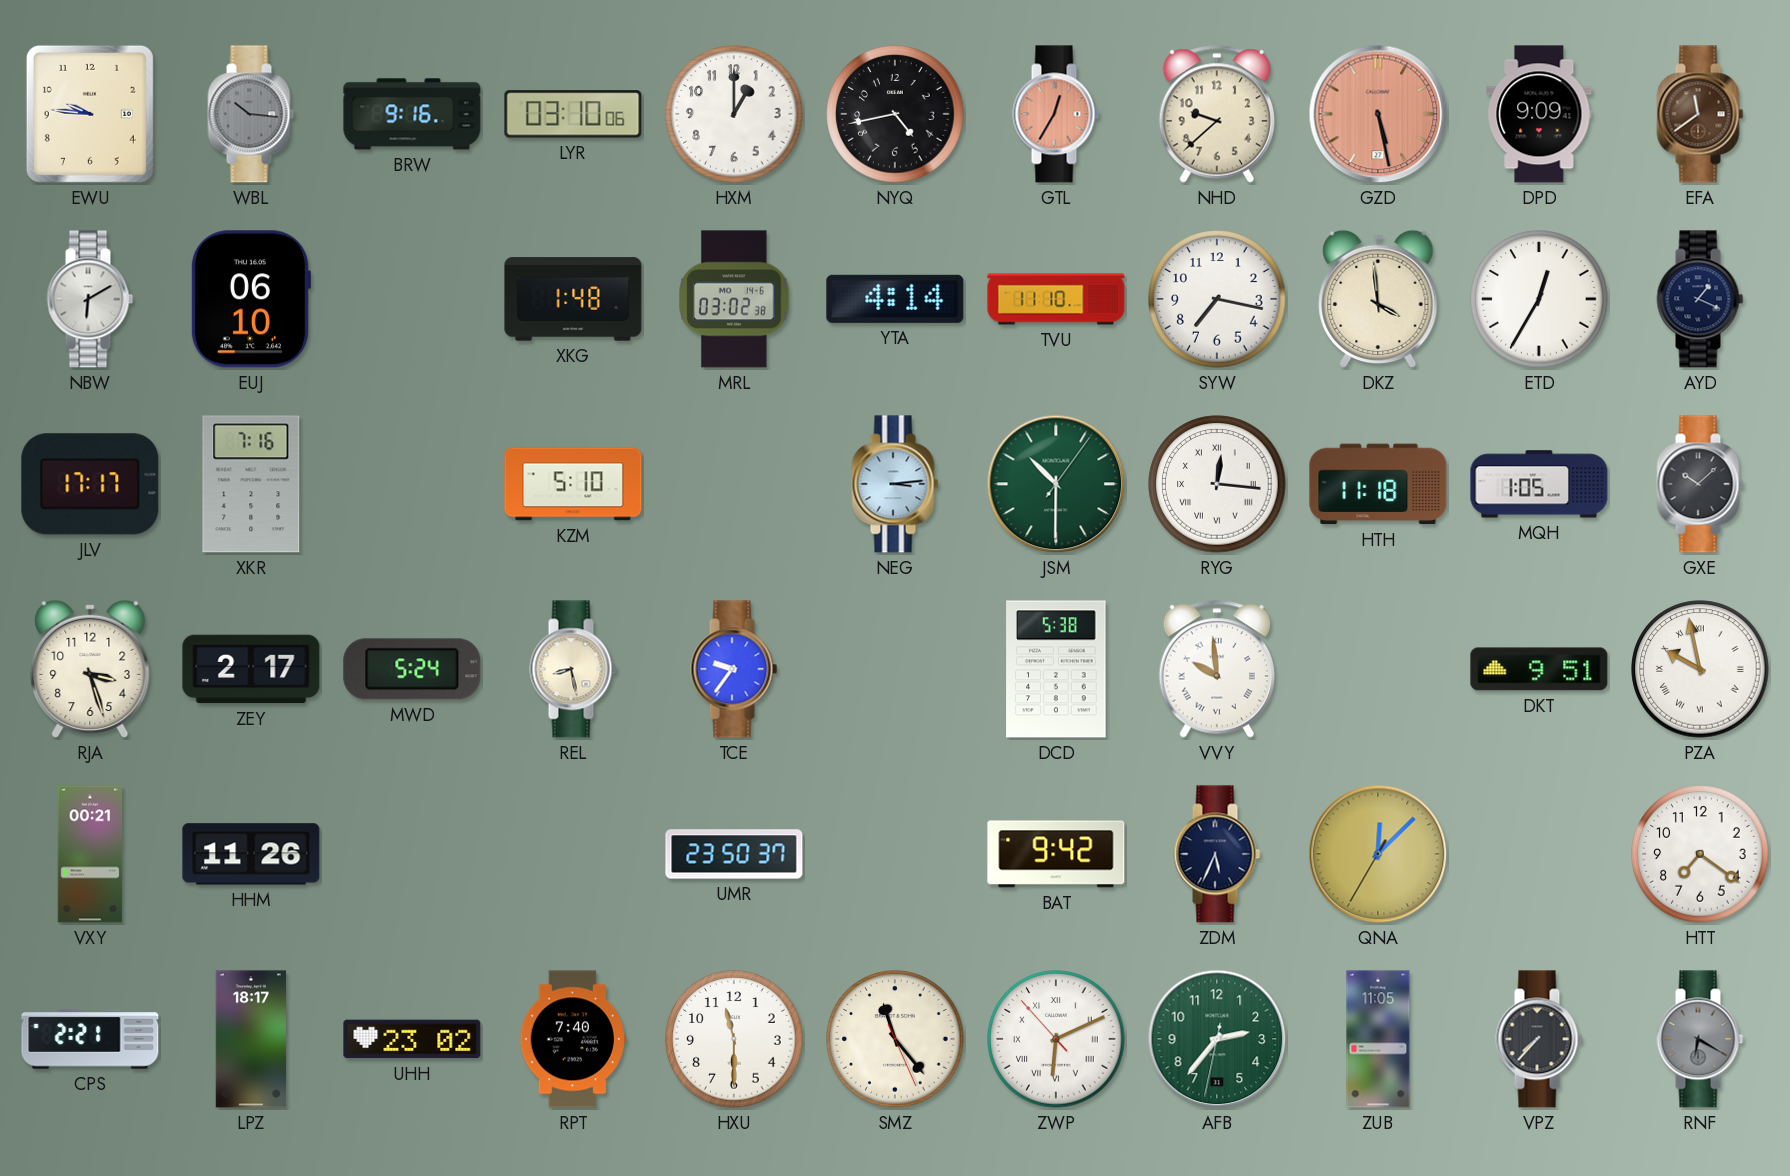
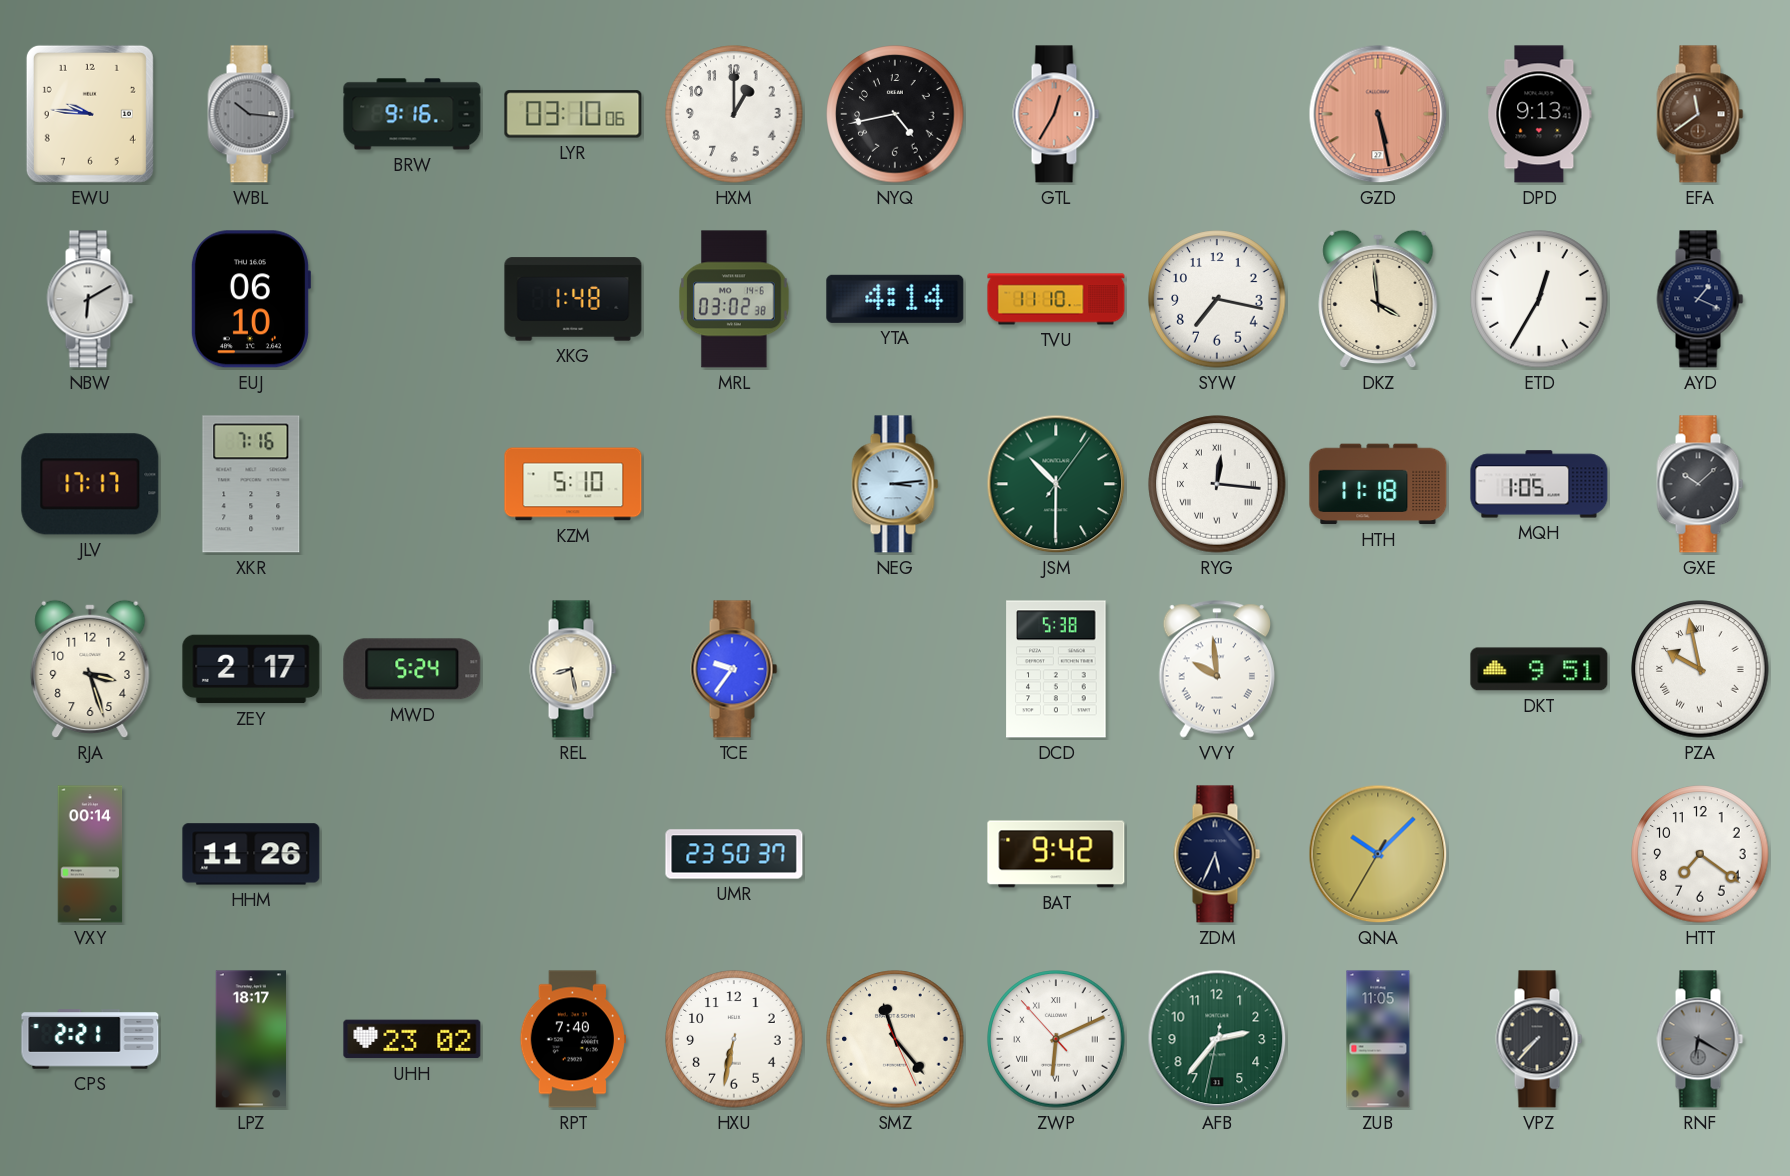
NHD: 9:38 -> none
DPD: 9:09 -> 9:13
VXY: 00:21 -> 00:14
QNA: 12:07 -> 10:07
HXU: 11:30 -> 6:32
